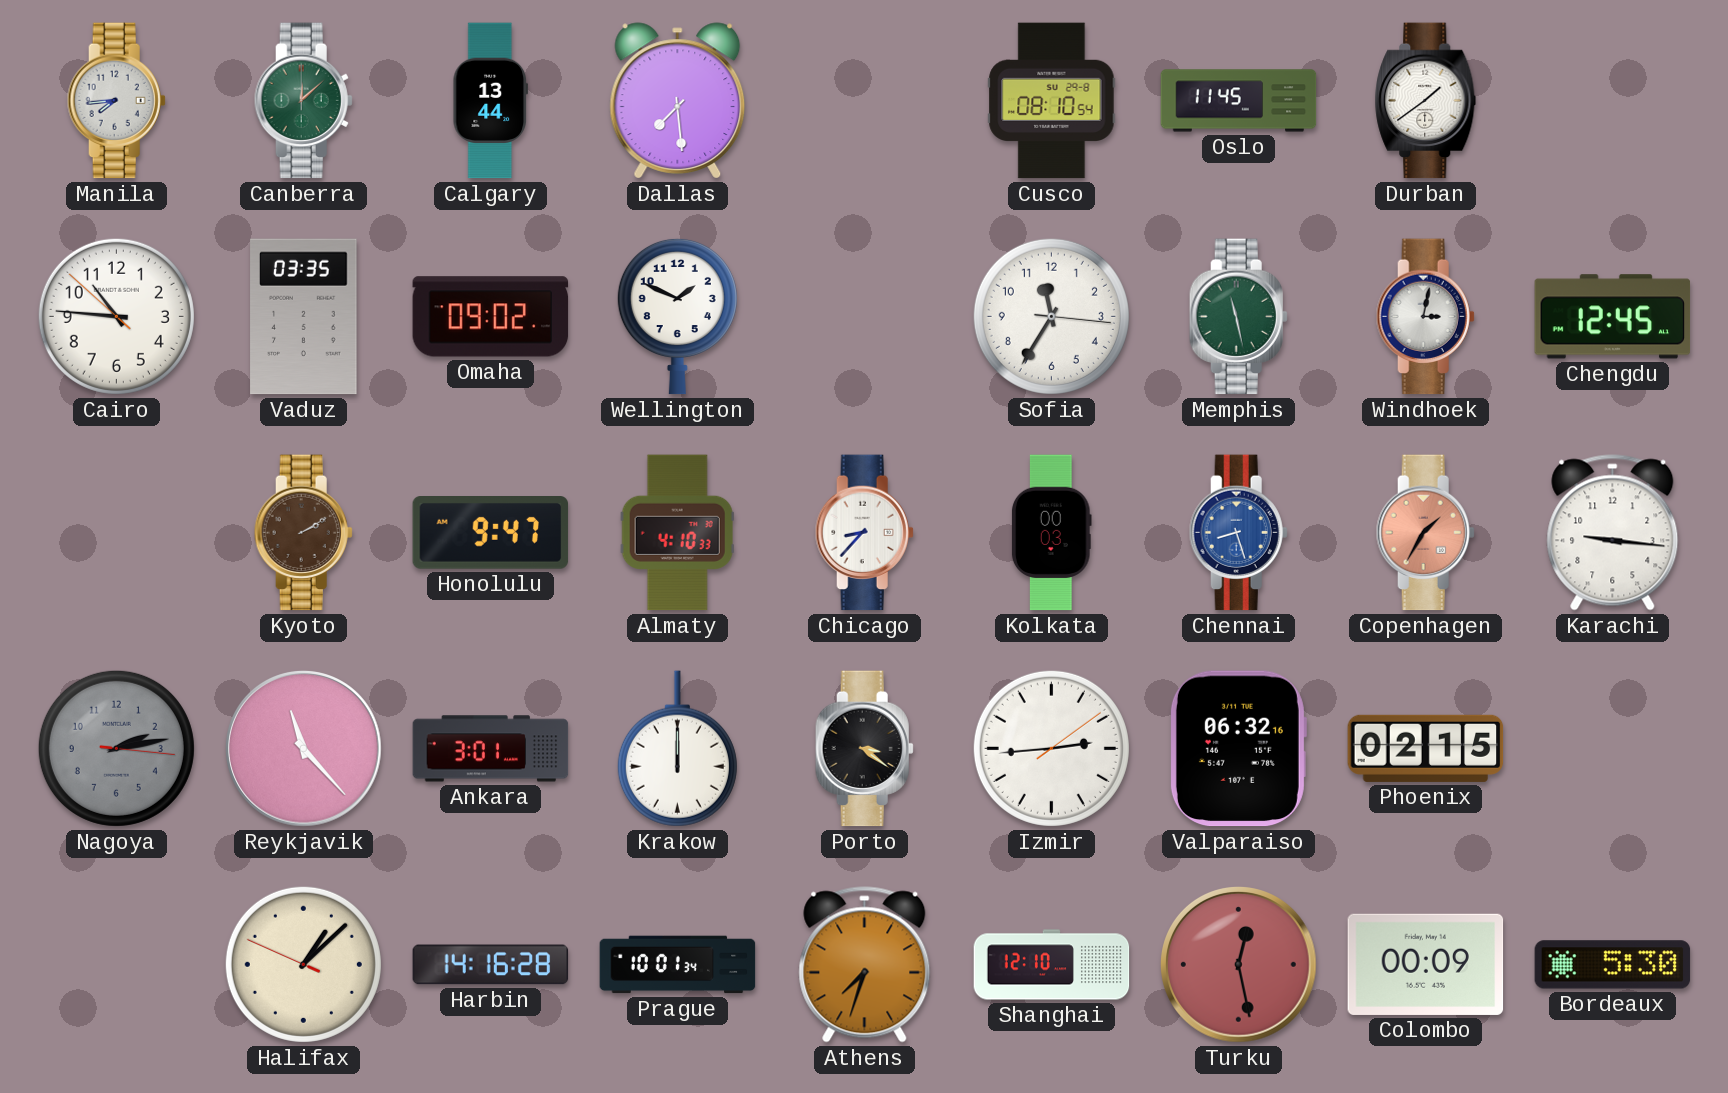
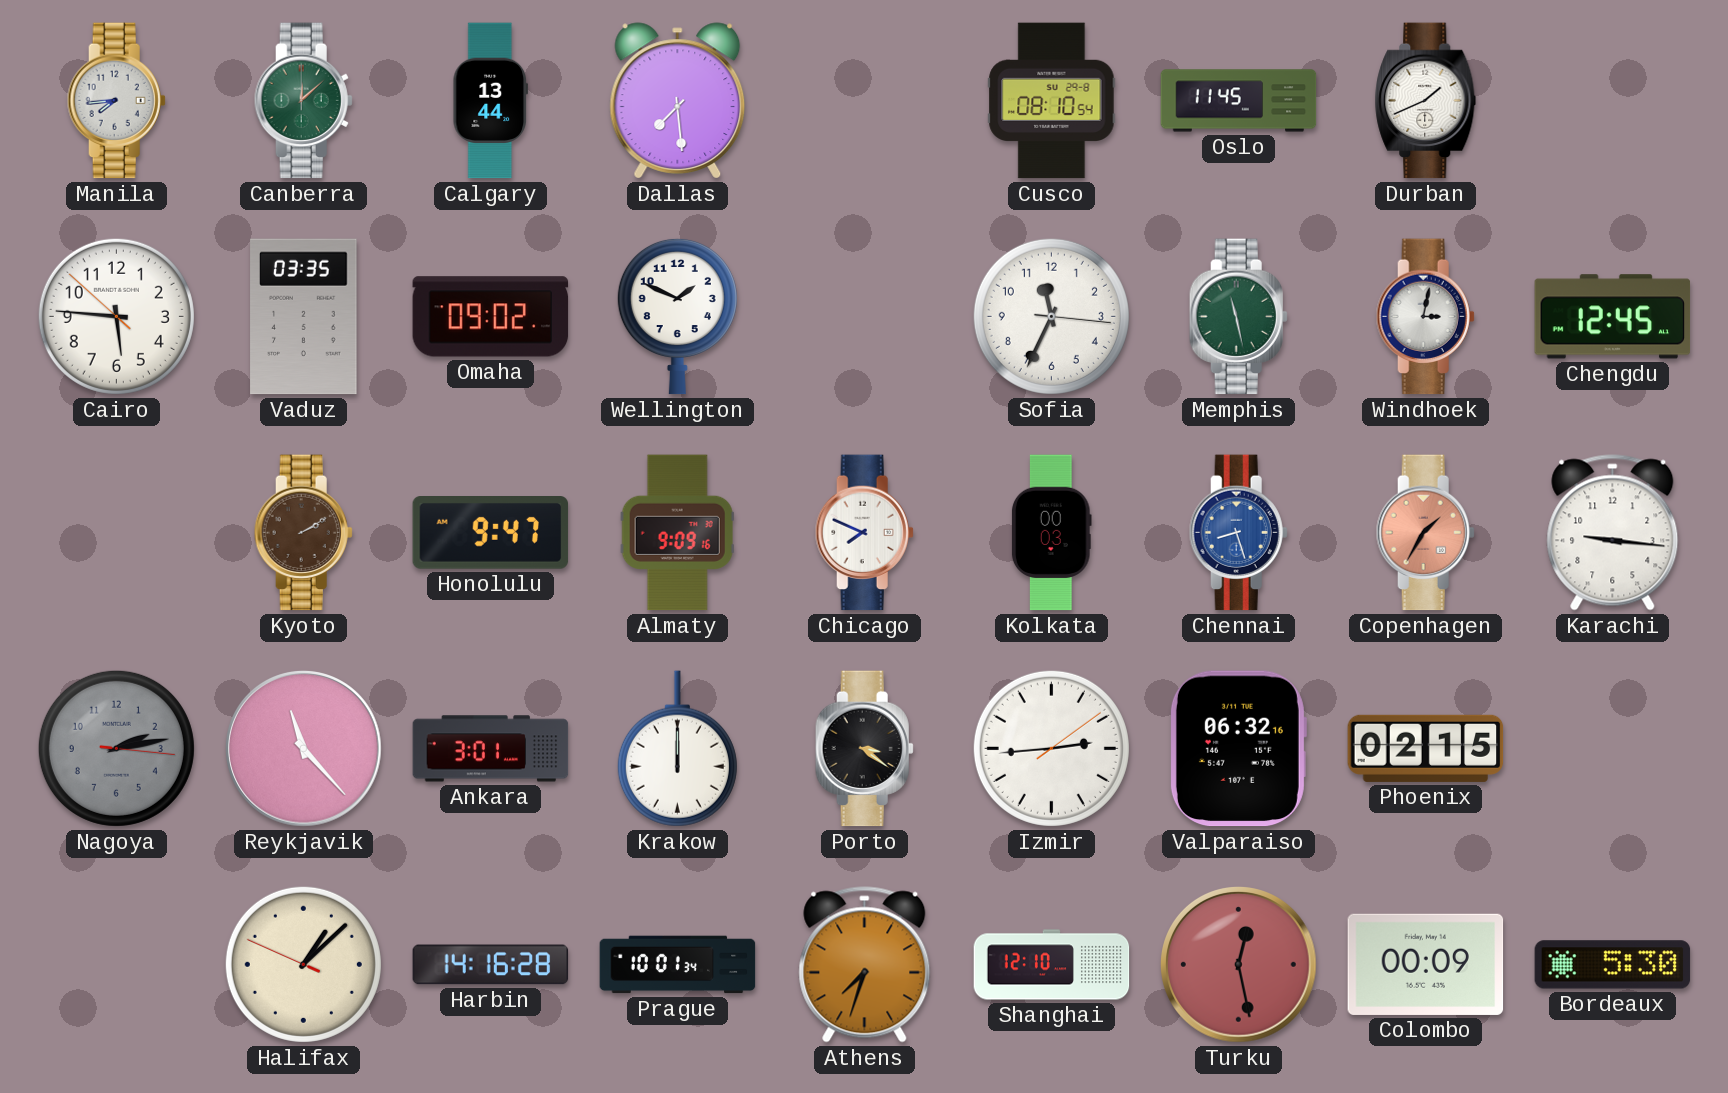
Durban: 1:39 -> 1:41
Cairo: 10:45 -> 5:45
Sofia: 11:35 -> 11:34
Almaty: 4:10 -> 9:09
Chicago: 8:37 -> 7:49
